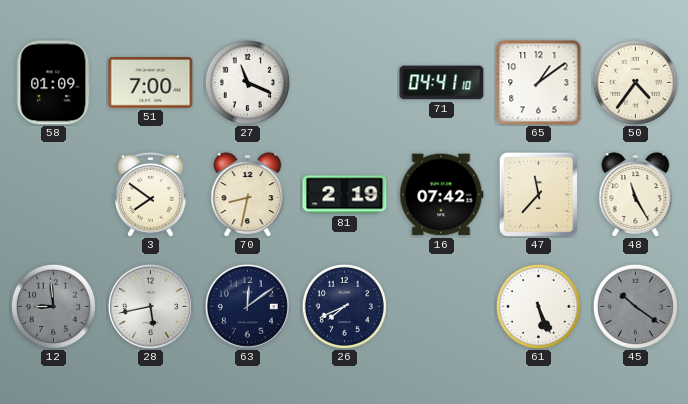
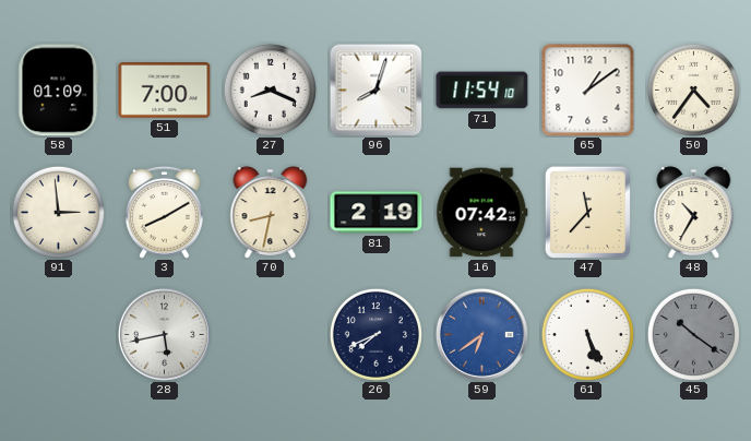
27: 11:19 -> 8:19
96: none -> 8:03
71: 04:41 -> 11:54
91: none -> 2:59
3: 7:51 -> 8:10
48: 11:25 -> 10:35
12: 8:59 -> none
63: 12:09 -> none
59: none -> 6:39
